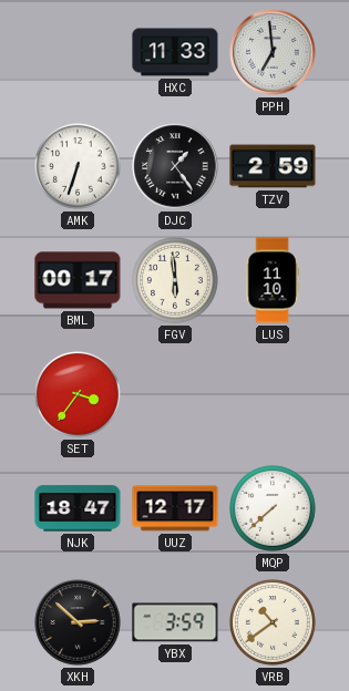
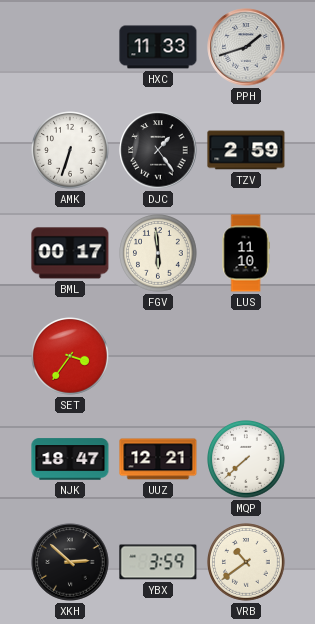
PPH: 6:59 -> 1:42
UUZ: 12:17 -> 12:21
